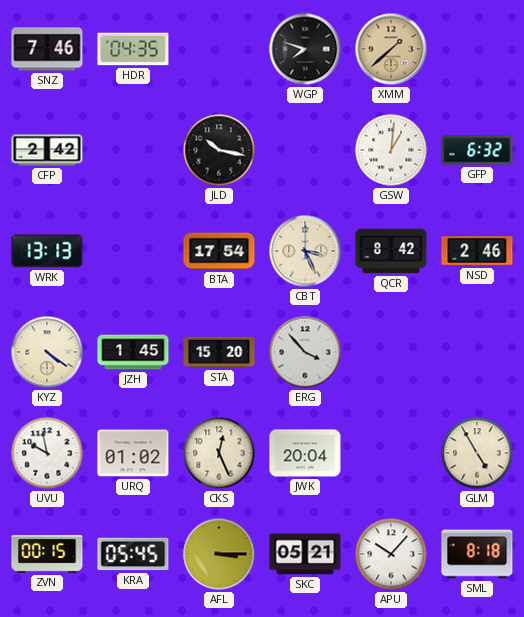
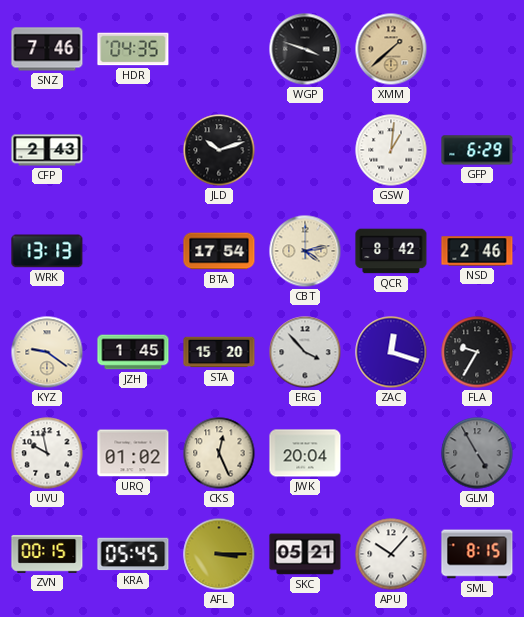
WGP: 7:48 -> 3:48
CFP: 2:42 -> 2:43
JLD: 10:17 -> 10:12
GFP: 6:32 -> 6:29
CBT: 3:26 -> 4:13
KYZ: 4:21 -> 9:21
ZAC: none -> 12:18
FLA: none -> 9:35
GLM dial: cream -> grey
SML: 8:18 -> 8:15
